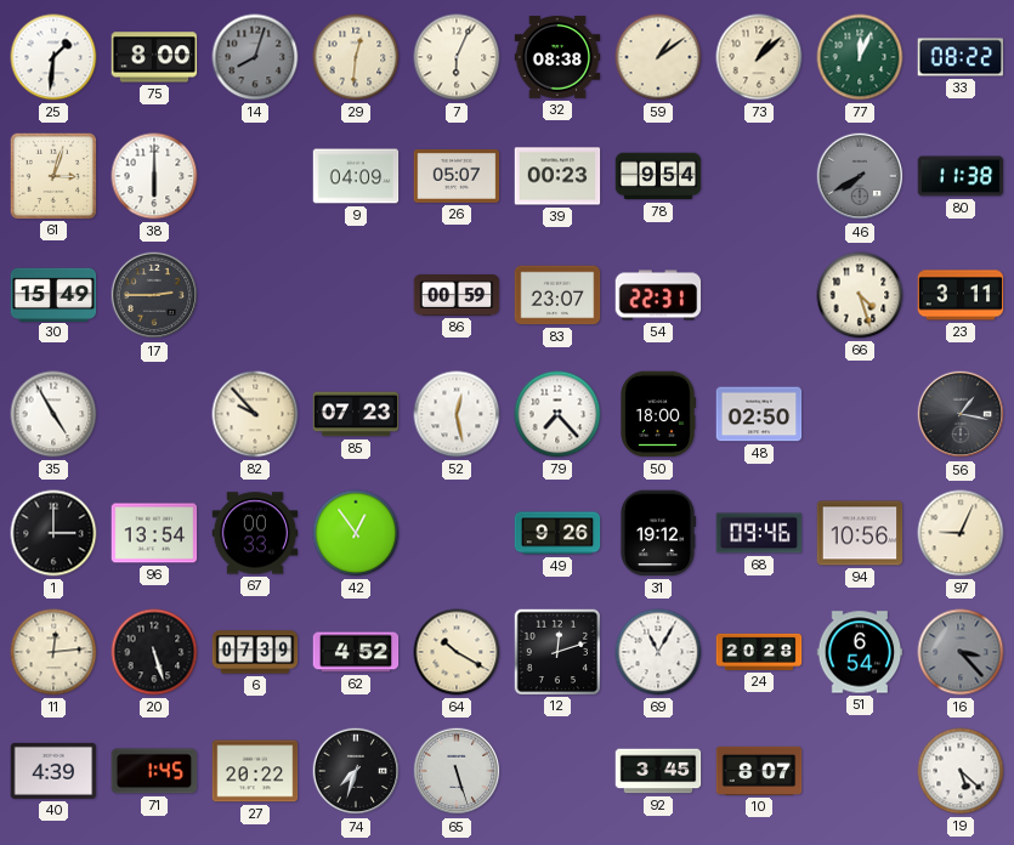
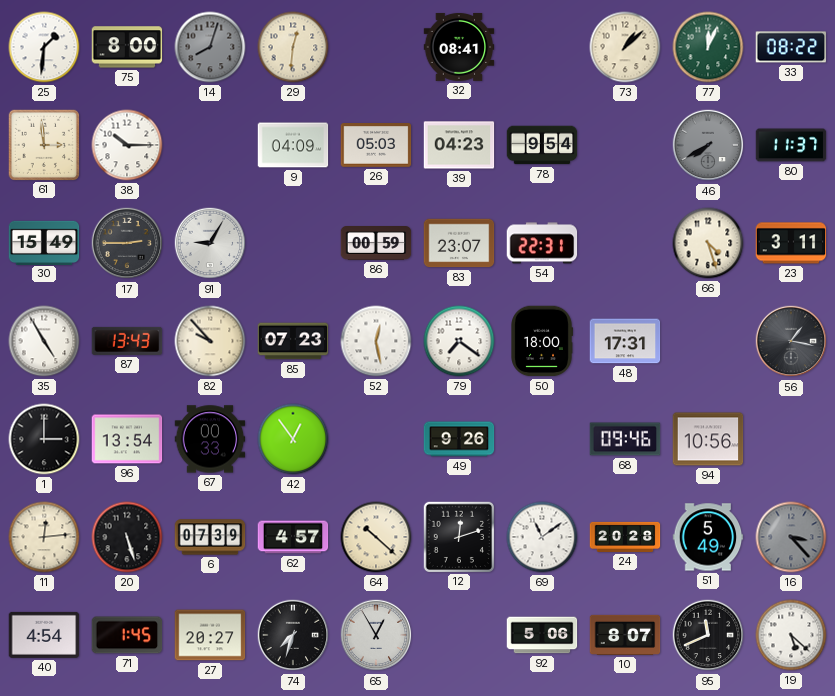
7: 6:04 -> none
32: 08:38 -> 08:41
59: 1:09 -> none
61: 3:03 -> 2:59
38: 6:00 -> 10:15
26: 05:07 -> 05:03
39: 00:23 -> 04:23
80: 11:38 -> 11:37
91: none -> 9:05
87: none -> 13:43
79: 7:23 -> 7:21
48: 02:50 -> 17:31
31: 19:12 -> none
97: 9:04 -> none
62: 4:52 -> 4:57
64: 10:20 -> 10:22
69: 11:05 -> 11:09
51: 6:54 -> 5:49
40: 4:39 -> 4:54
27: 20:22 -> 20:27
65: 5:27 -> 12:55
92: 3:45 -> 5:06
95: none -> 11:41
